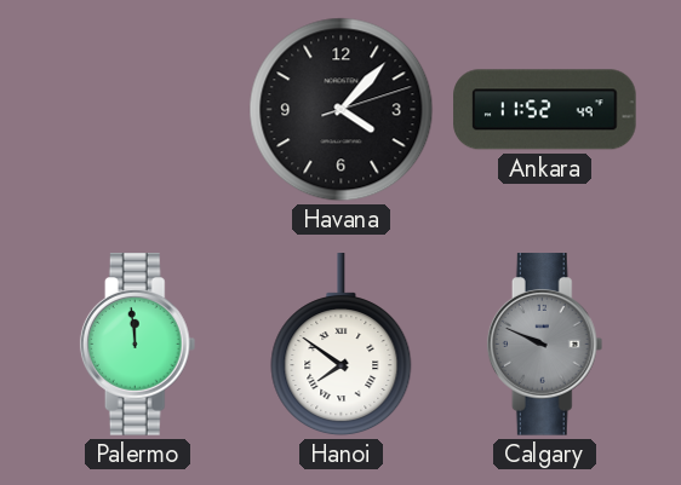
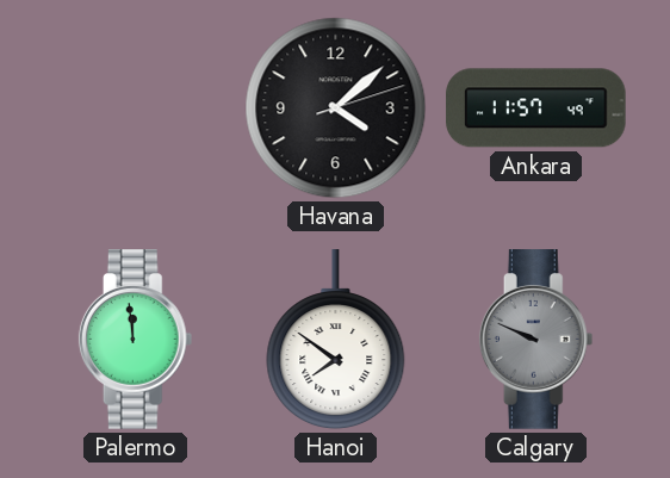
Havana: 4:07 -> 4:08
Ankara: 11:52 -> 11:57
